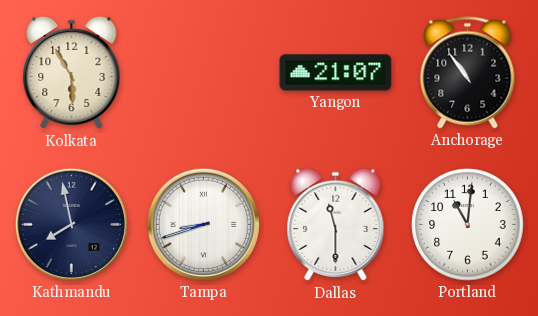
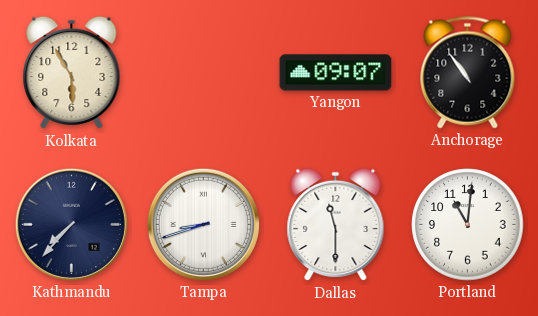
Yangon: 21:07 -> 09:07
Kathmandu: 7:58 -> 7:37
